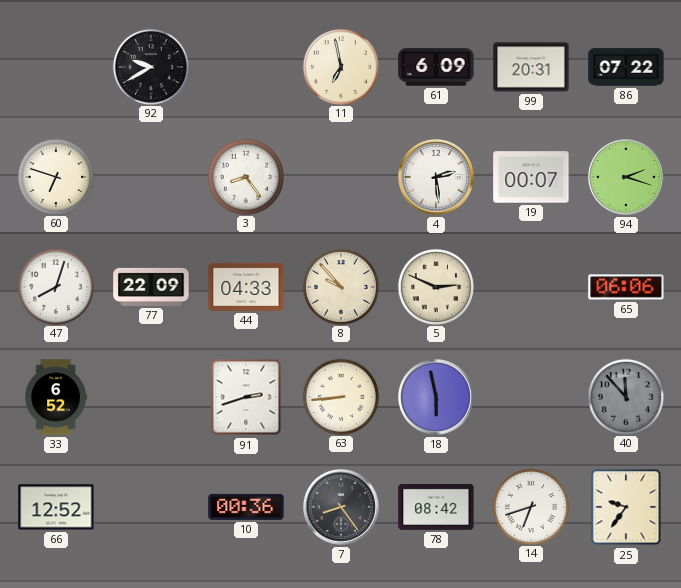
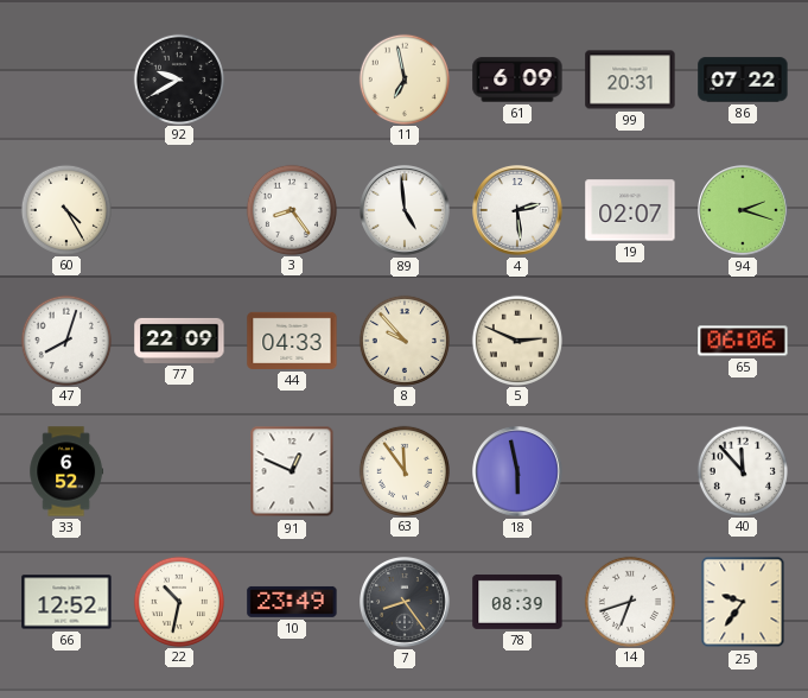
60: 6:48 -> 4:25
89: none -> 4:59
19: 00:07 -> 02:07
91: 2:42 -> 12:49
63: 8:44 -> 11:54
40 dial: grey -> white
22: none -> 10:32
10: 00:36 -> 23:49
78: 08:42 -> 08:39
